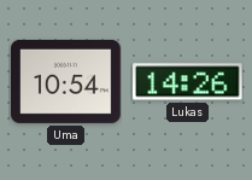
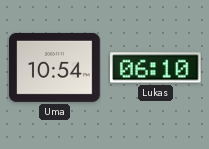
Lukas: 14:26 -> 06:10
